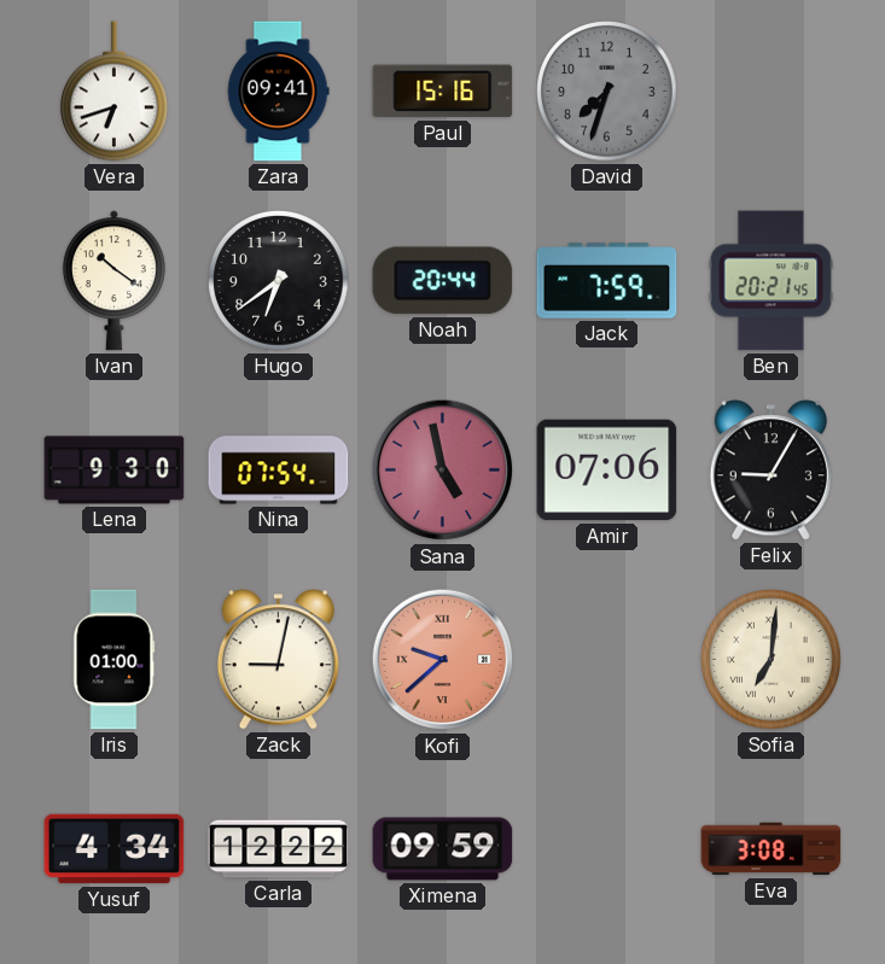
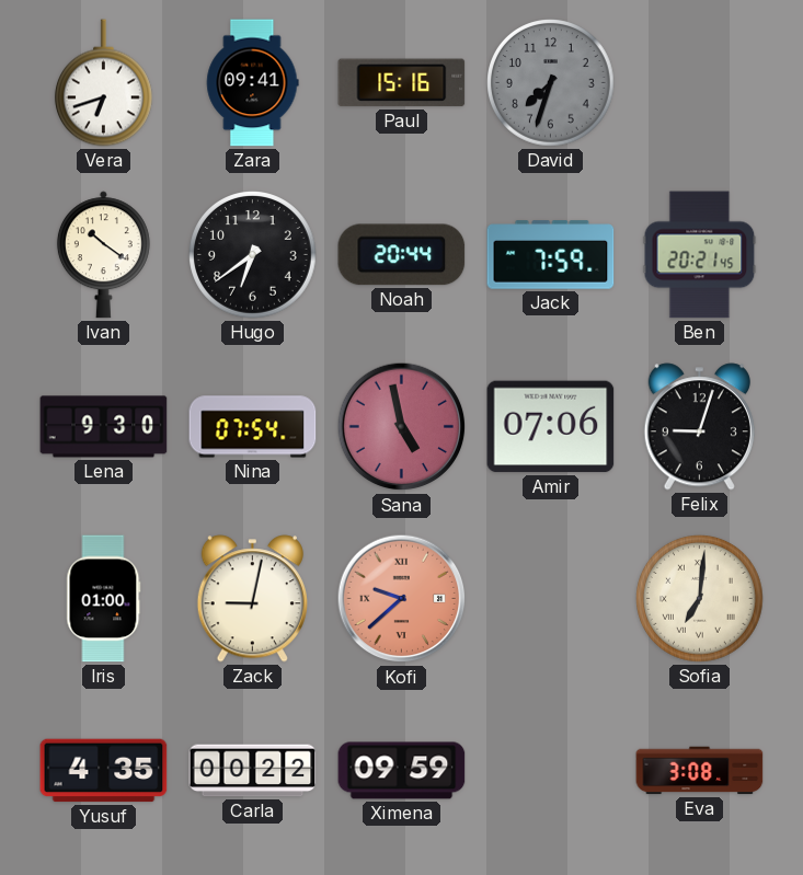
Felix: 9:05 -> 9:03
Yusuf: 4:34 -> 4:35
Carla: 12:22 -> 00:22
